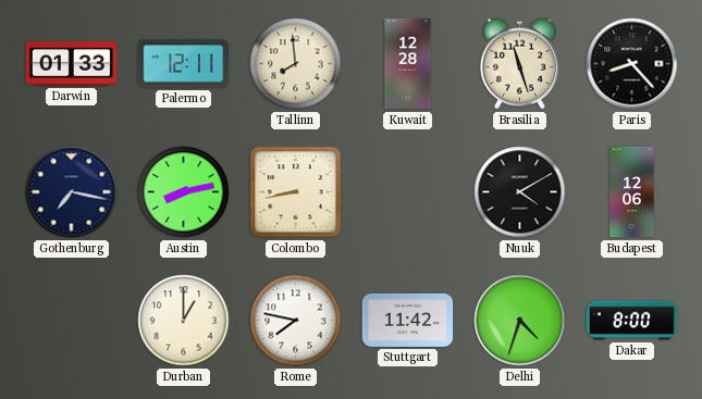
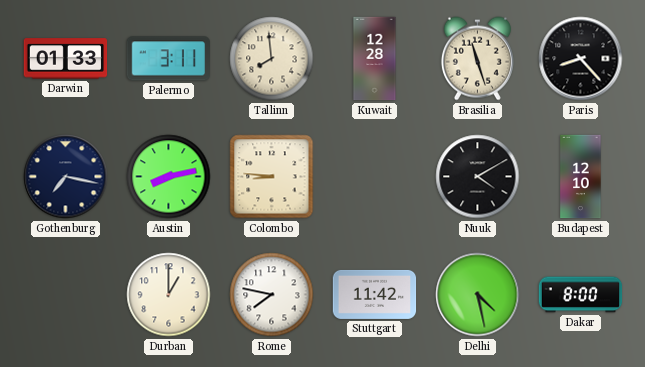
Palermo: 12:11 -> 3:11
Colombo: 8:43 -> 8:46
Budapest: 12:06 -> 12:10
Delhi: 4:33 -> 4:28
